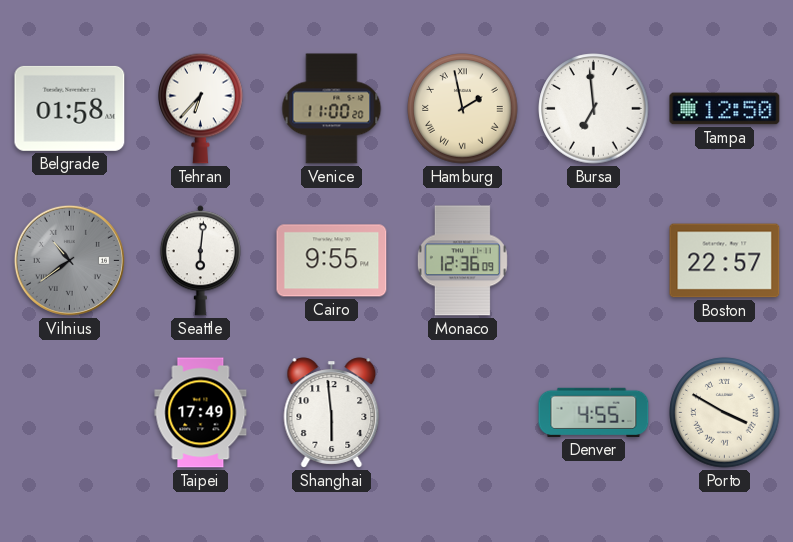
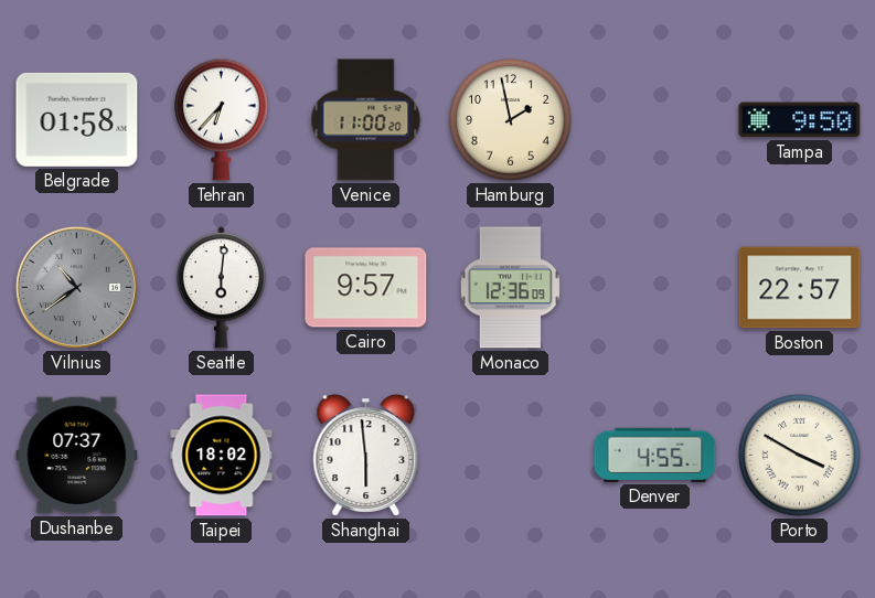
Hamburg numerals: Roman -> Arabic
Bursa: 6:59 -> none
Tampa: 12:50 -> 9:50
Cairo: 9:55 -> 9:57
Dushanbe: none -> 07:37
Taipei: 17:49 -> 18:02
